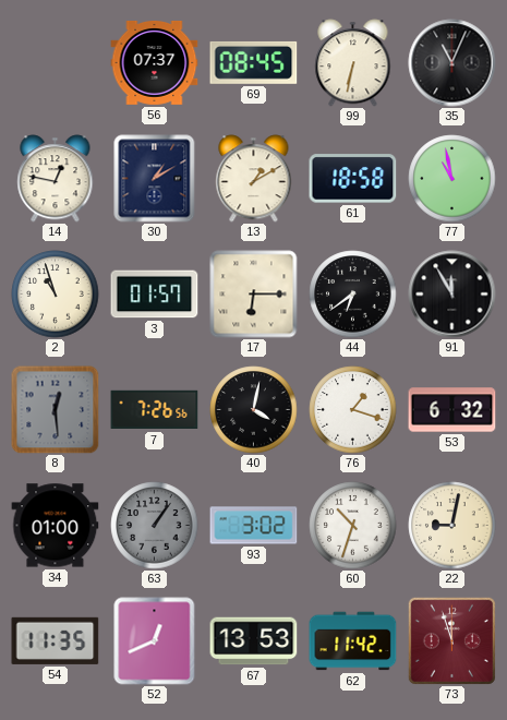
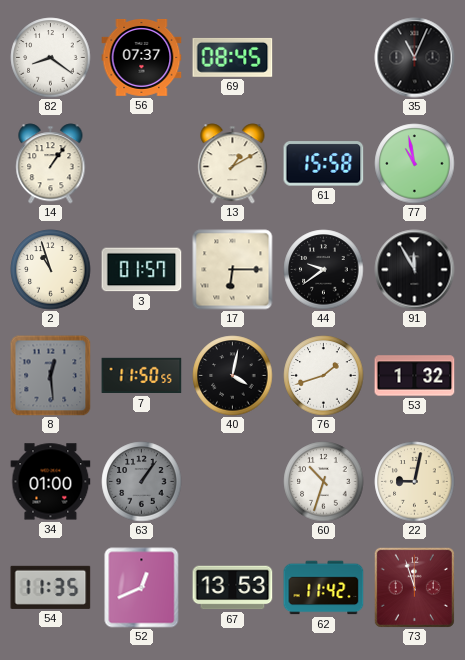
82: none -> 8:21
99: 6:32 -> none
14: 12:47 -> 1:06
30: 1:10 -> none
61: 18:58 -> 15:58
44: 6:39 -> 9:39
7: 7:26 -> 11:50
76: 1:18 -> 1:42
53: 6:32 -> 1:32
93: 3:02 -> none
